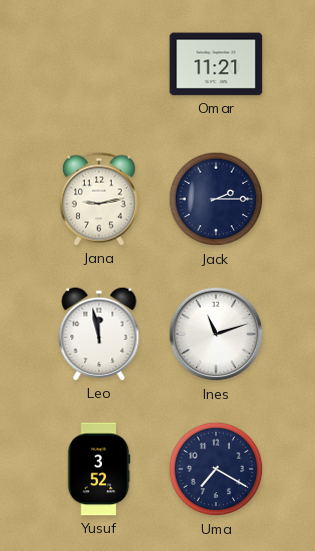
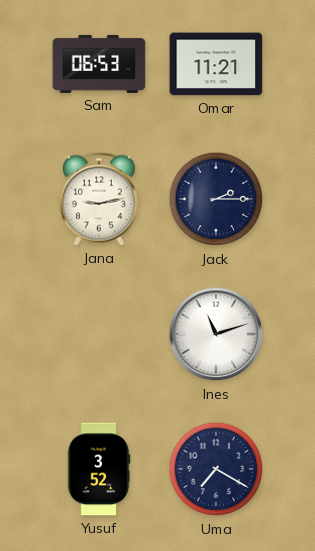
Sam: none -> 06:53
Leo: 11:58 -> none
